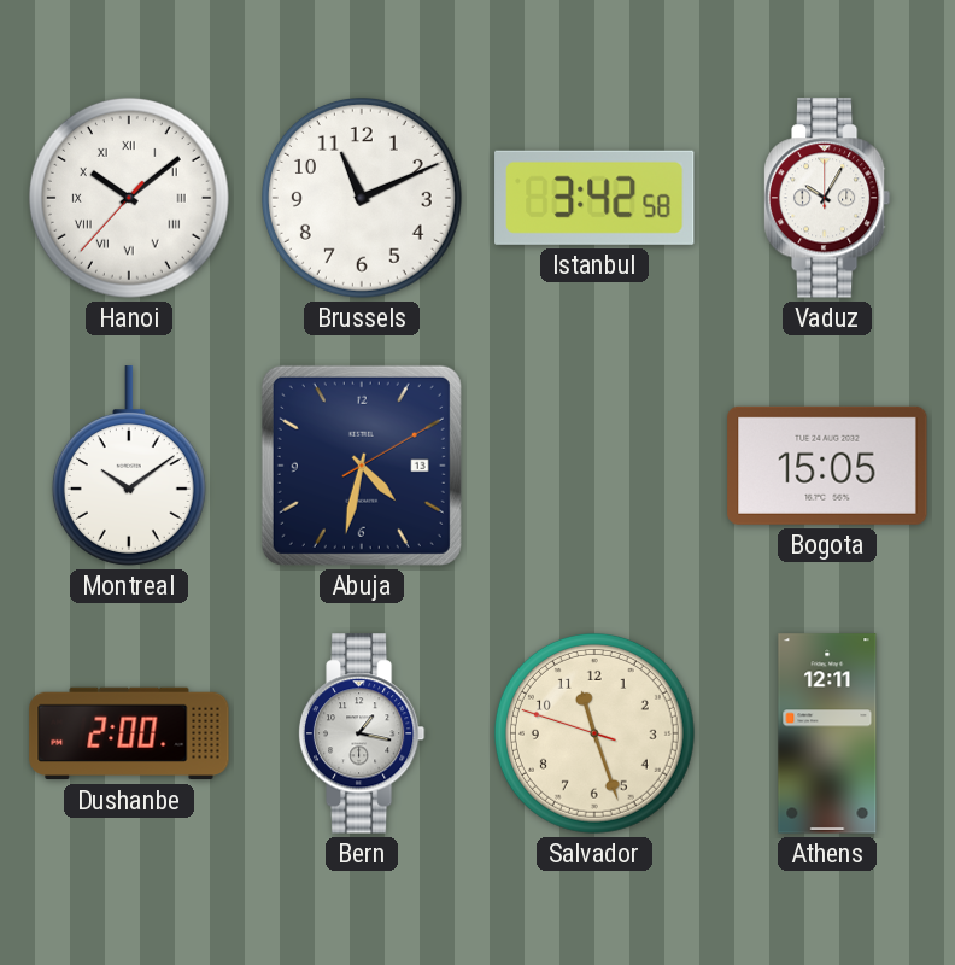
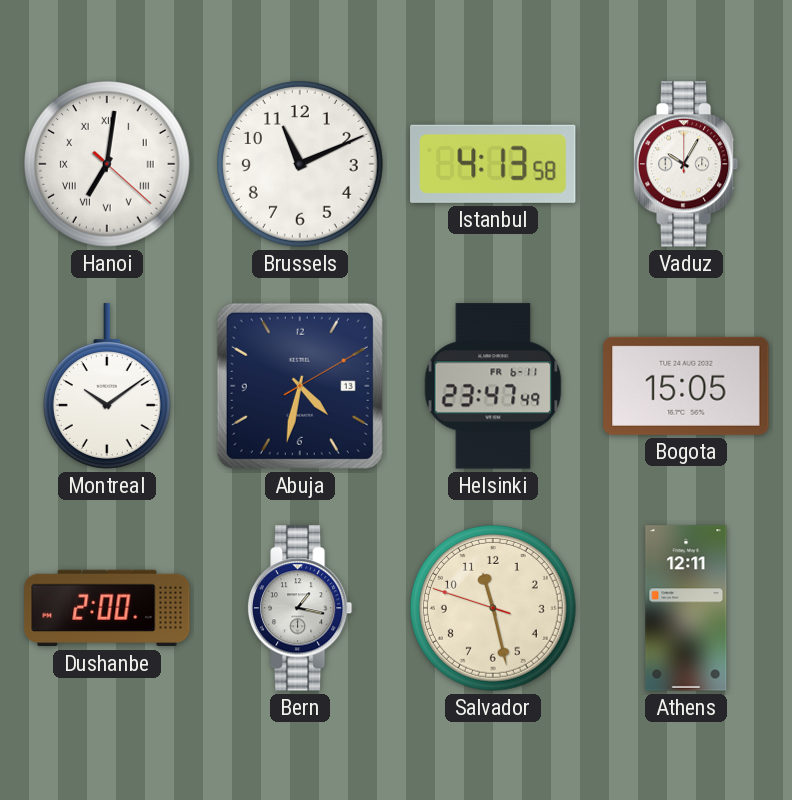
Hanoi: 10:08 -> 7:01
Istanbul: 3:42 -> 4:13
Helsinki: none -> 23:47
Salvador: 11:26 -> 11:27
